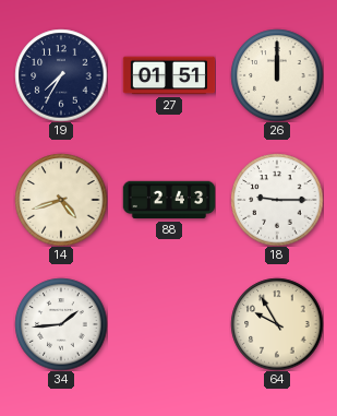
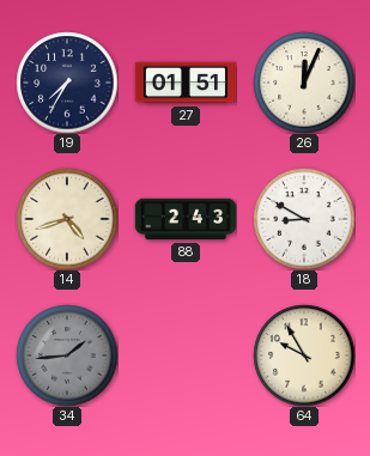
26: 12:00 -> 12:04
18: 9:15 -> 8:50
34 dial: white -> grey
